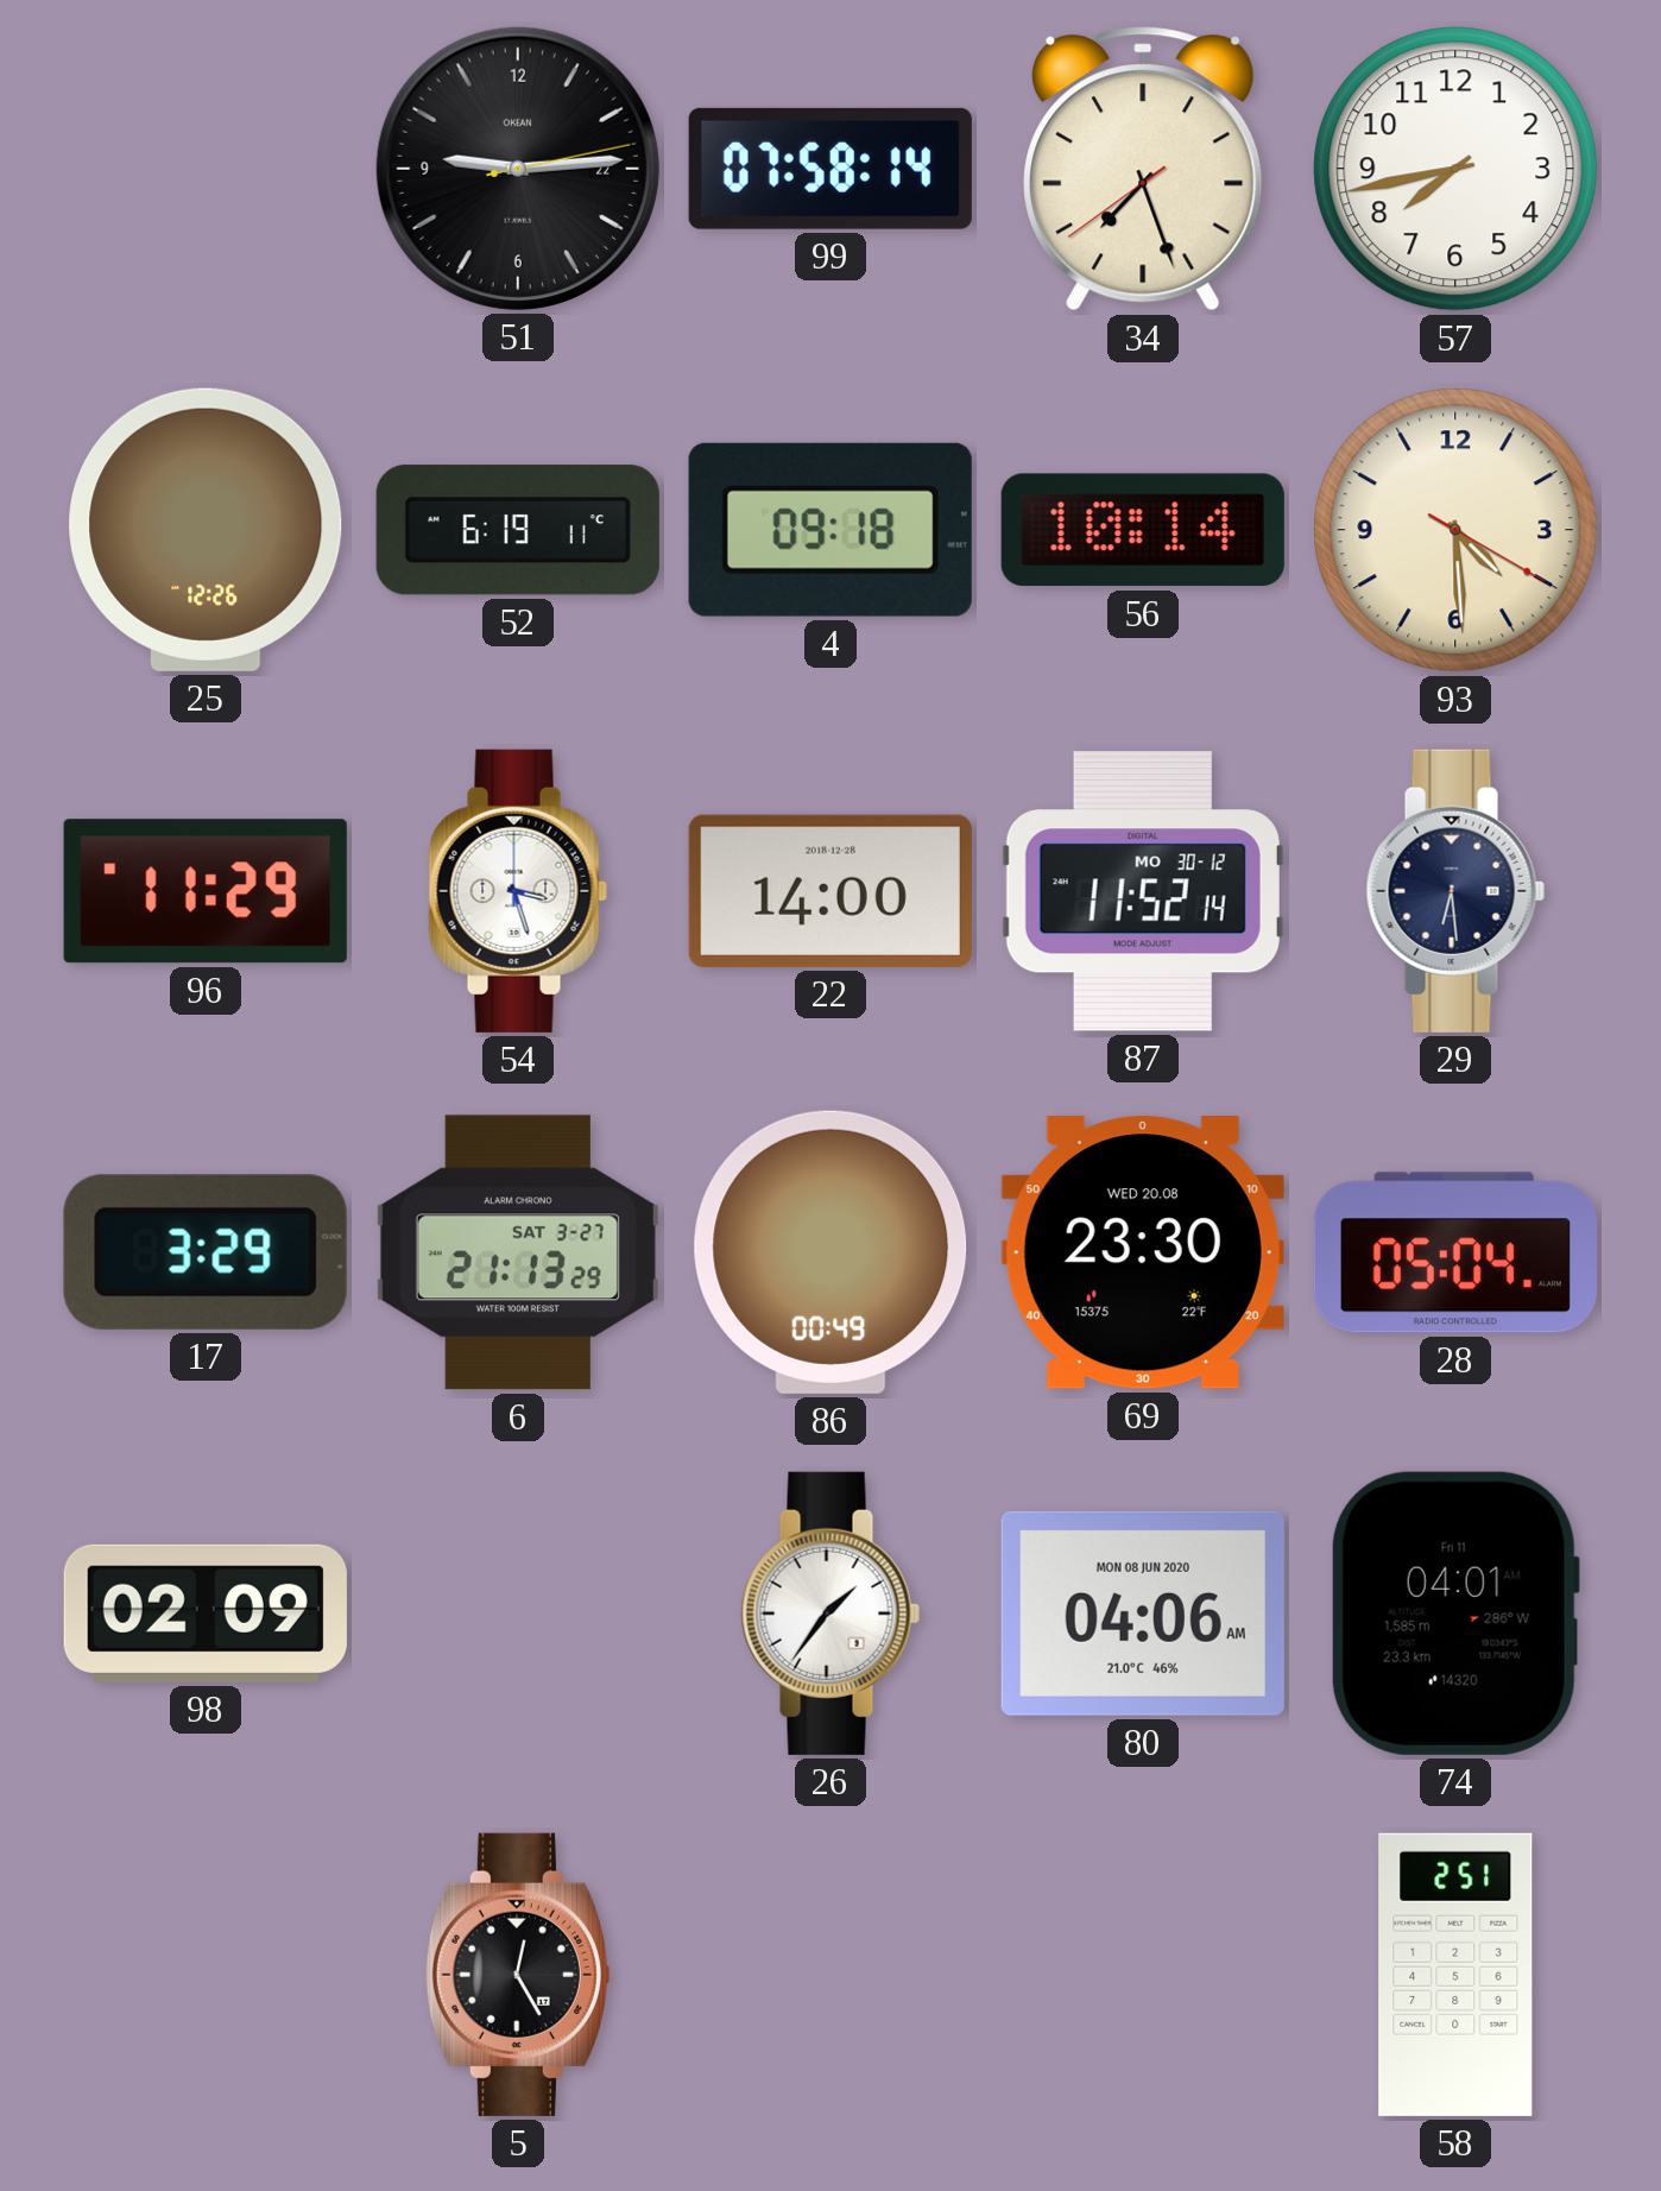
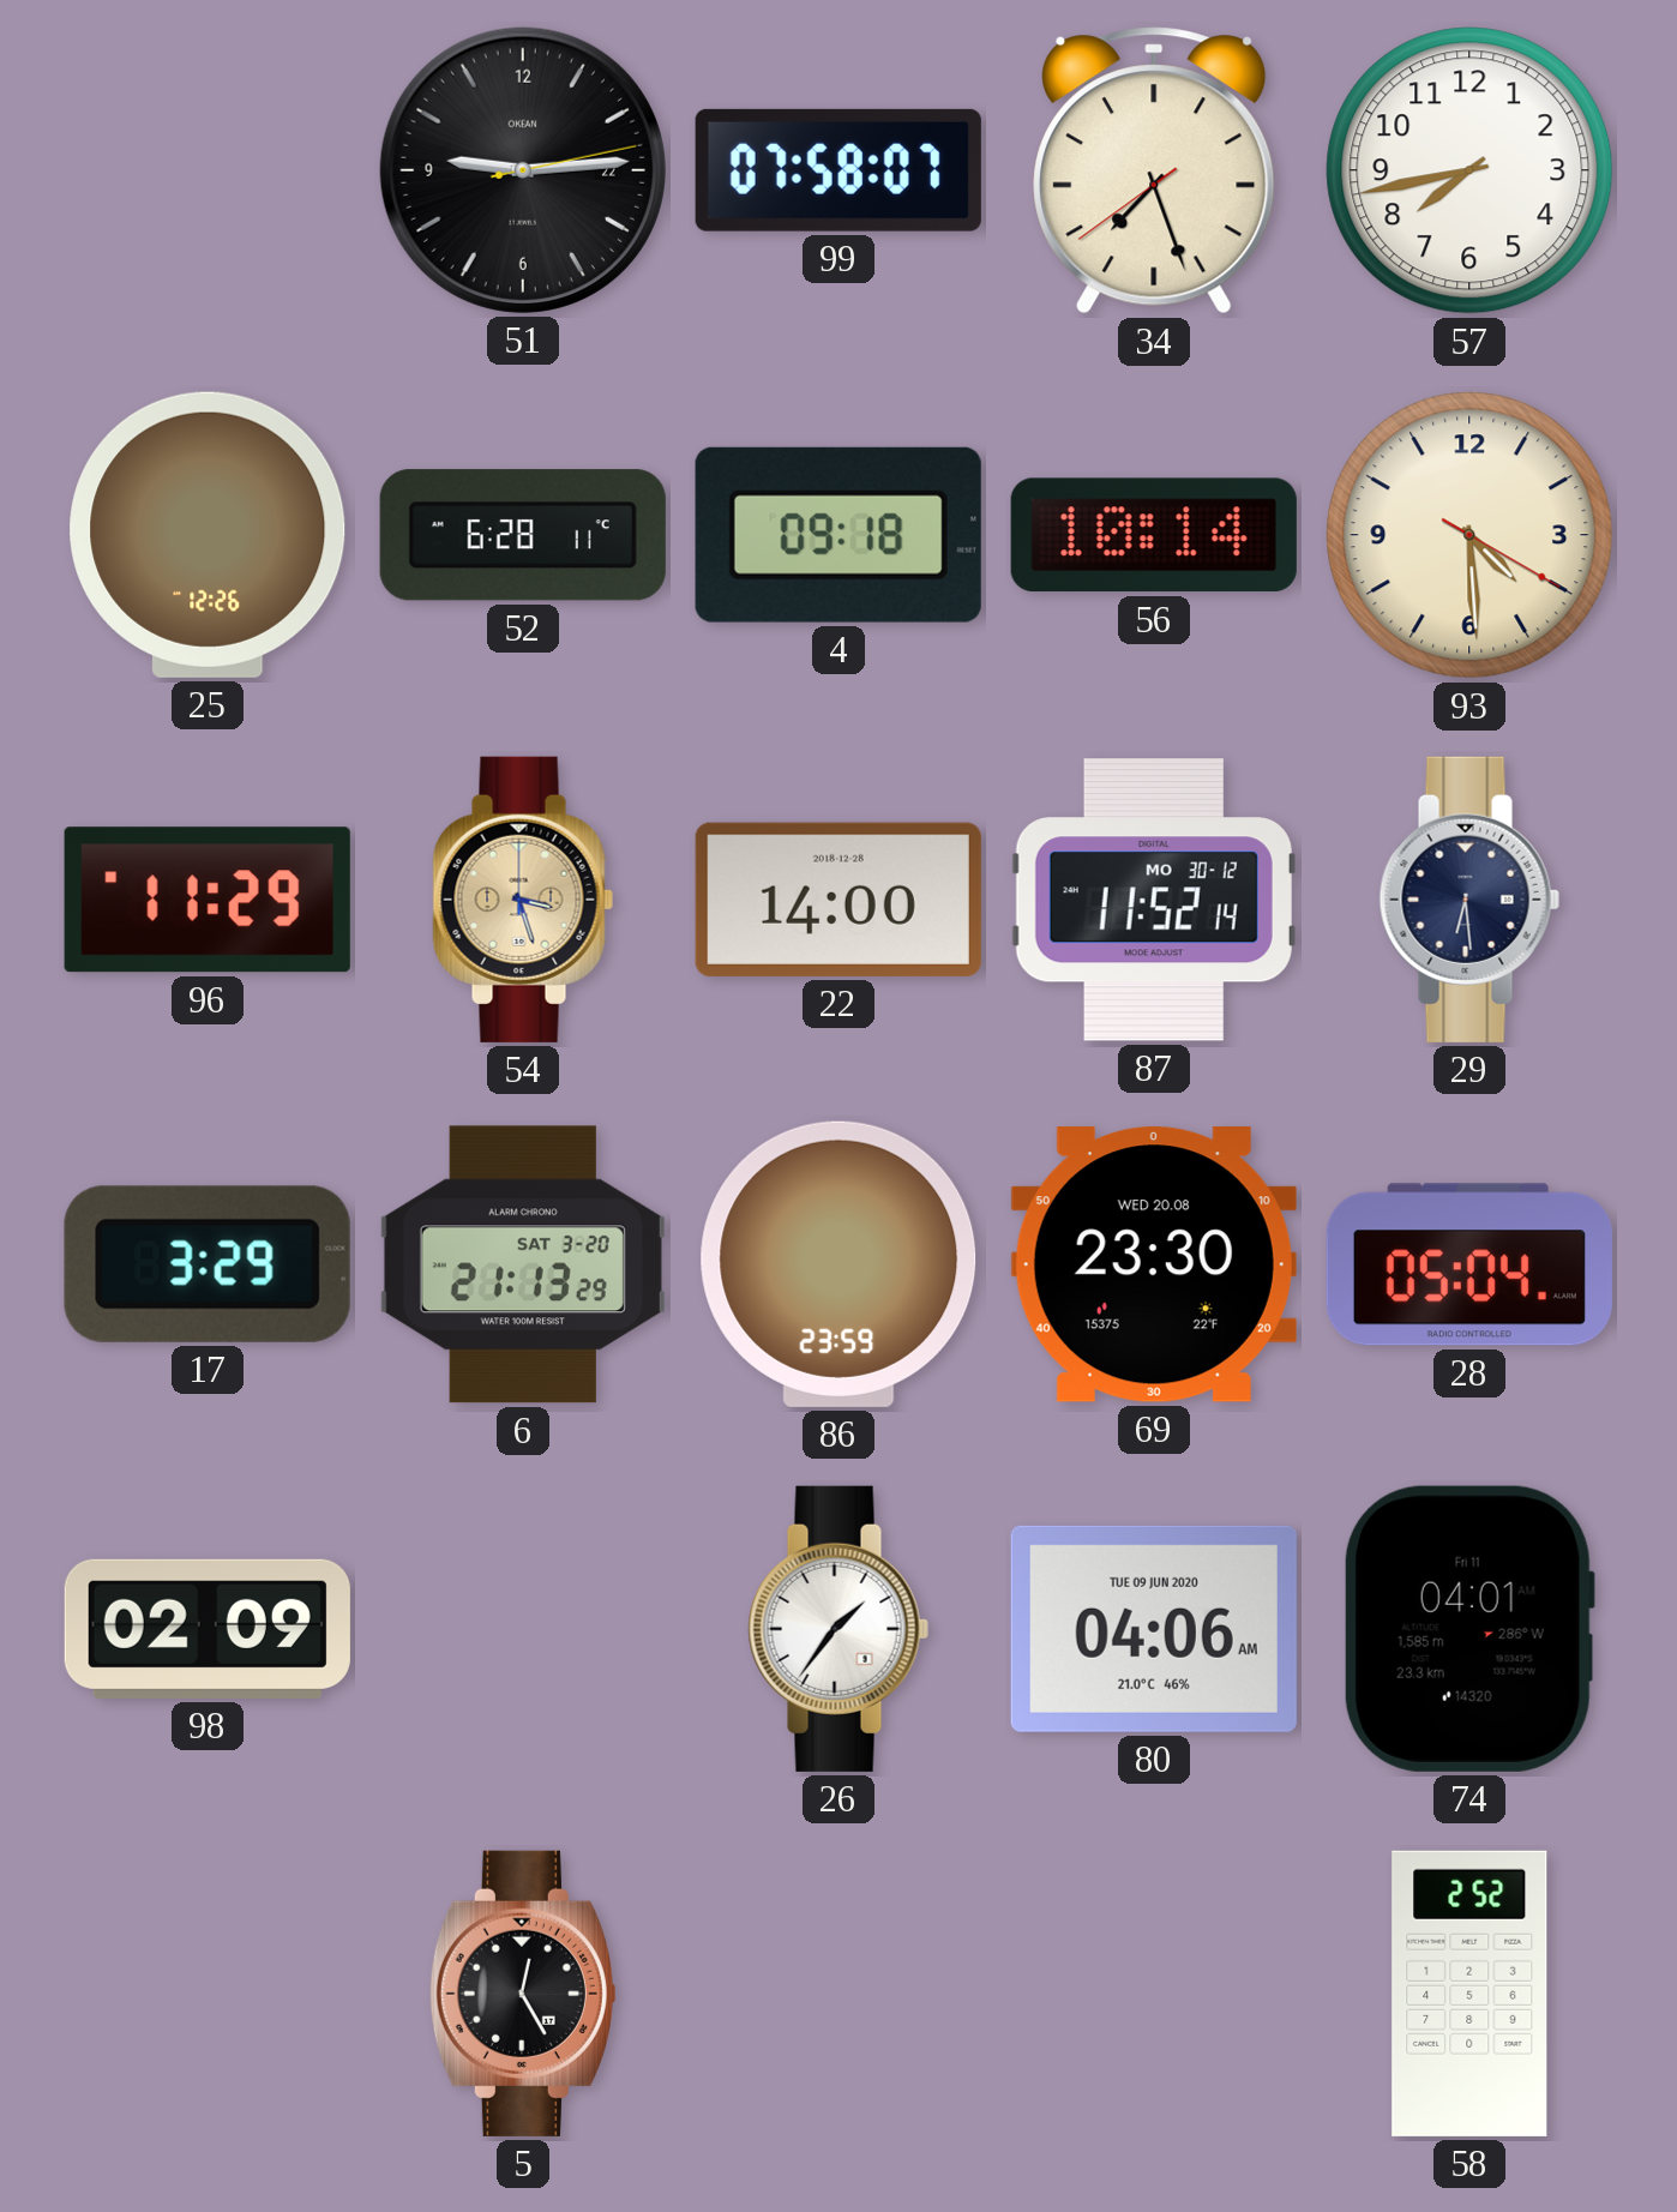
99: 07:58:14 -> 07:58:07
52: 6:19 -> 6:28
54 dial: white -> champagne
6 date: SAT 3-27 -> SAT 3-20
86: 00:49 -> 23:59
80 date: MON 08 JUN 2020 -> TUE 09 JUN 2020
58: 2:51 -> 2:52
